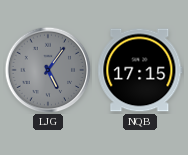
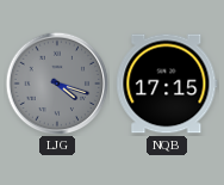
LJG: 5:06 -> 4:18
